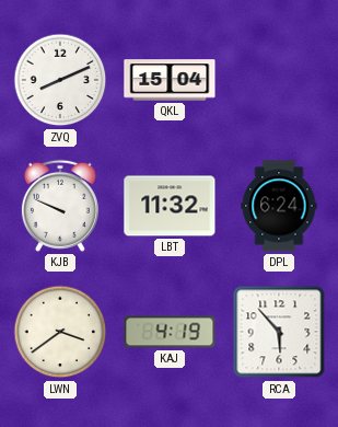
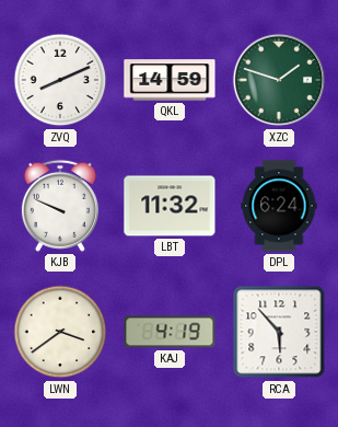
QKL: 15:04 -> 14:59
XZC: none -> 1:48
